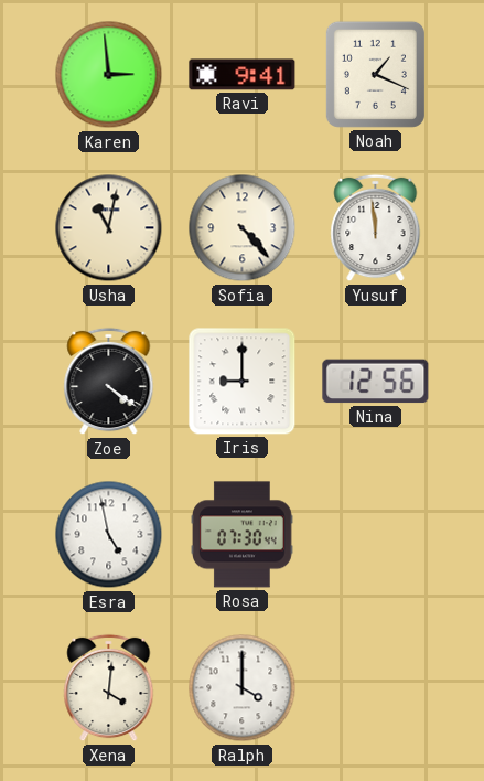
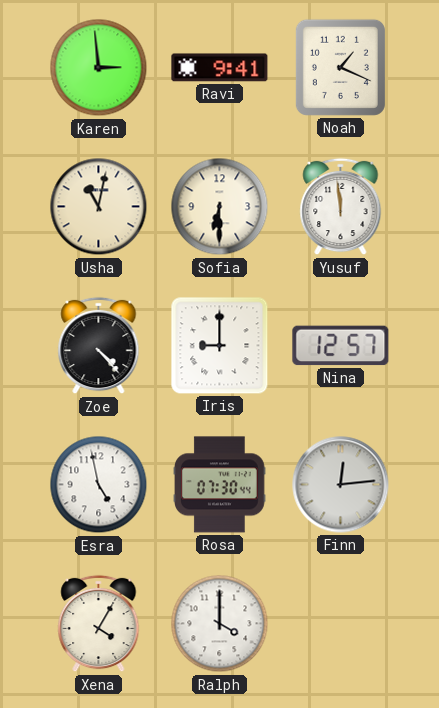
Sofia: 4:23 -> 6:30
Zoe: 4:21 -> 4:23
Nina: 12:56 -> 12:57
Finn: none -> 12:14
Xena: 4:01 -> 4:05
